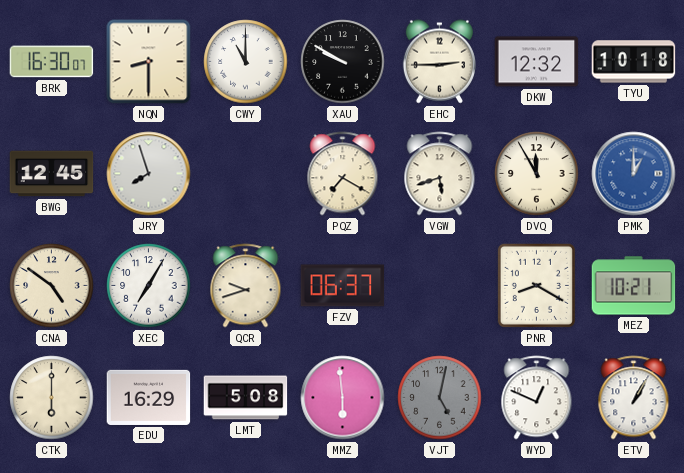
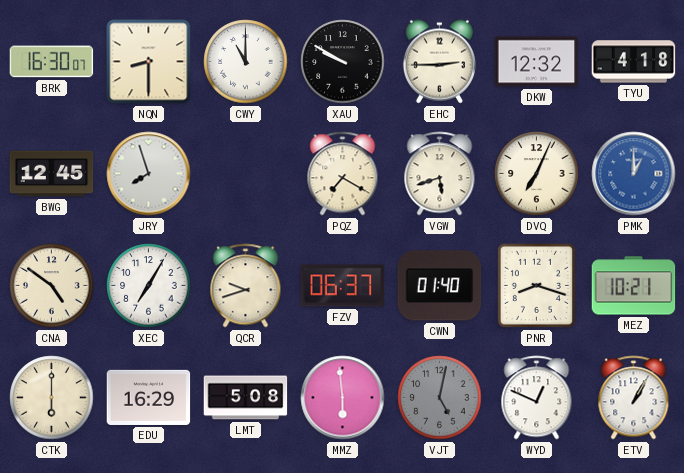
TYU: 10:18 -> 4:18
DVQ: 11:55 -> 7:04
CWN: none -> 01:40
PNR: 8:20 -> 8:18
